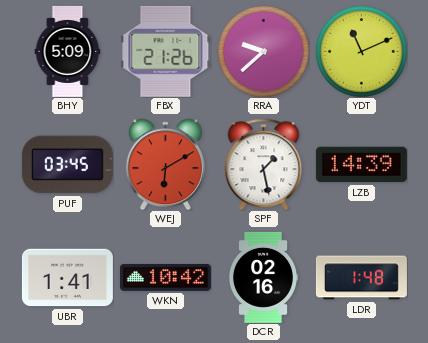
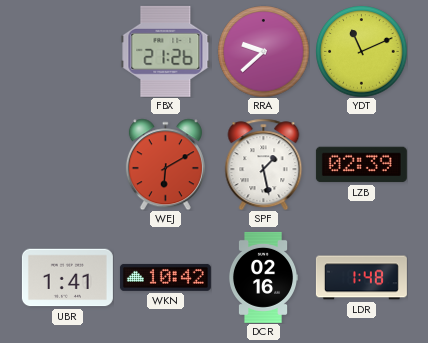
BHY: 5:09 -> none
PUF: 03:45 -> none
LZB: 14:39 -> 02:39
